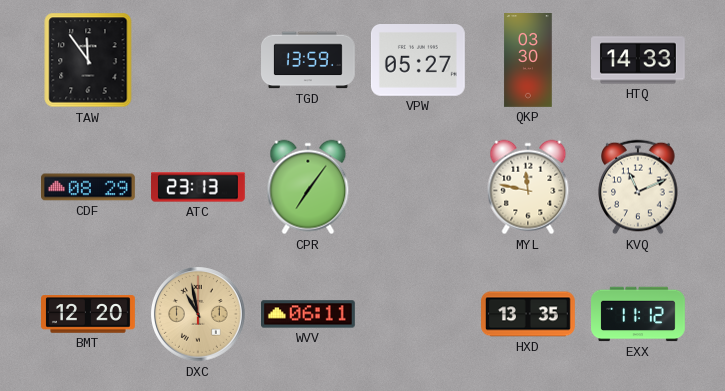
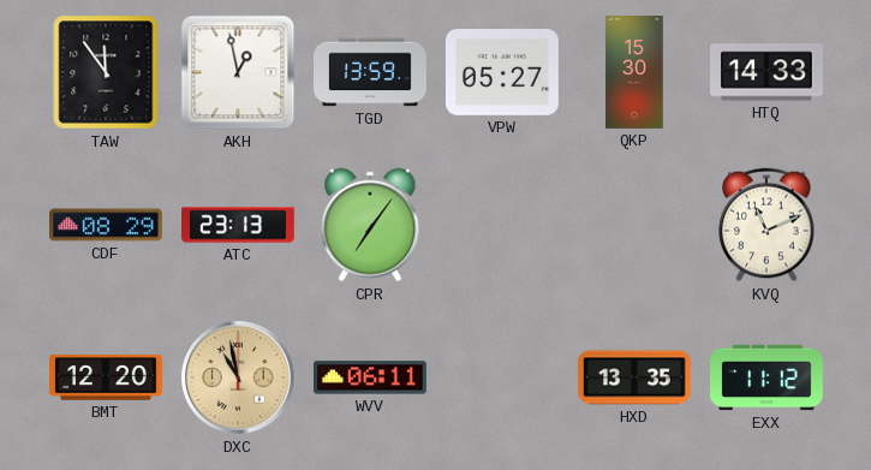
AKH: none -> 12:58
QKP: 03:30 -> 15:30
MYL: 11:47 -> none
